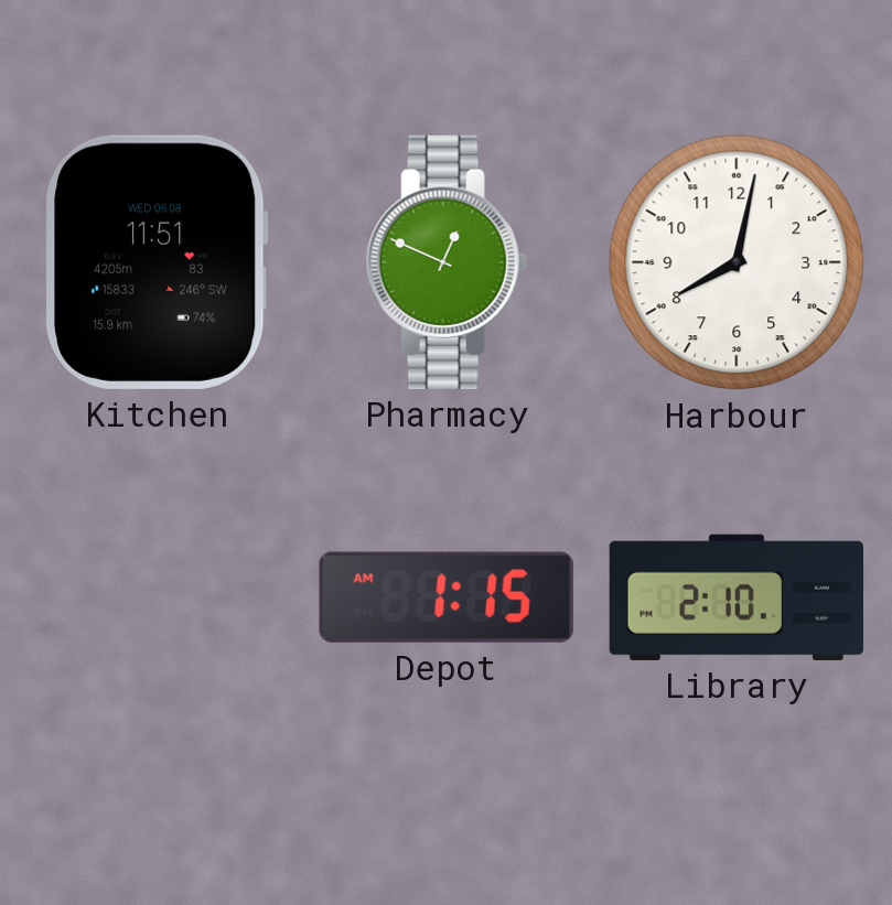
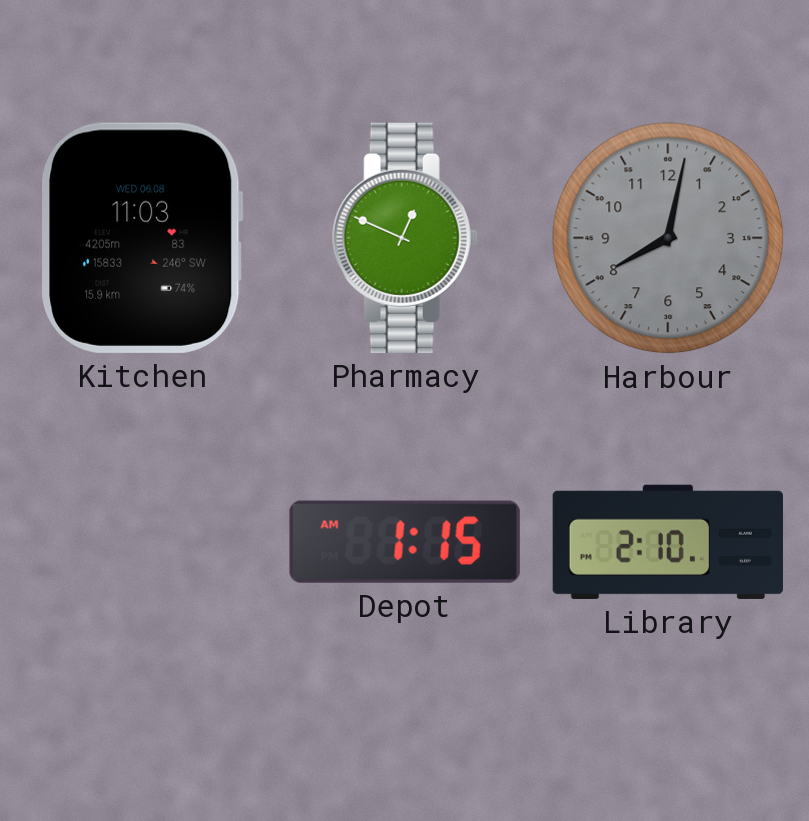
Kitchen: 11:51 -> 11:03
Harbour dial: white -> grey
